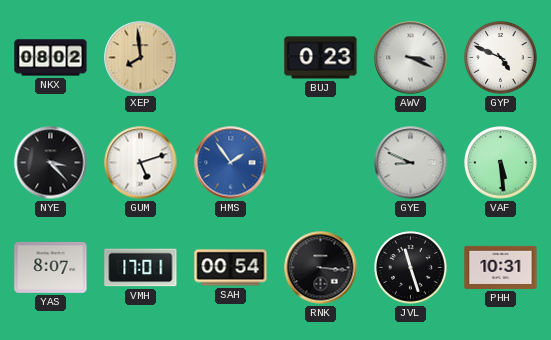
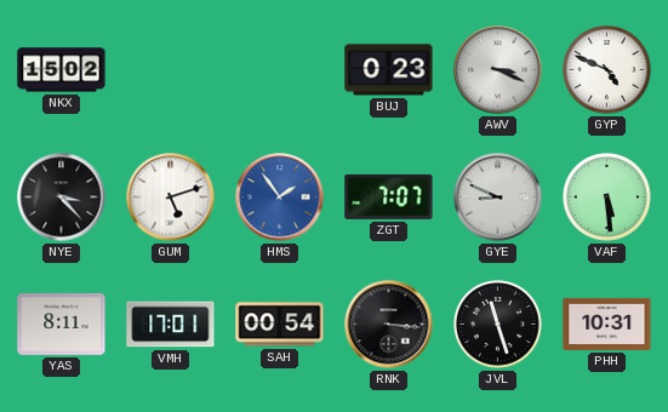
NKX: 08:02 -> 15:02
XEP: 7:59 -> none
ZGT: none -> 7:07
YAS: 8:07 -> 8:11
